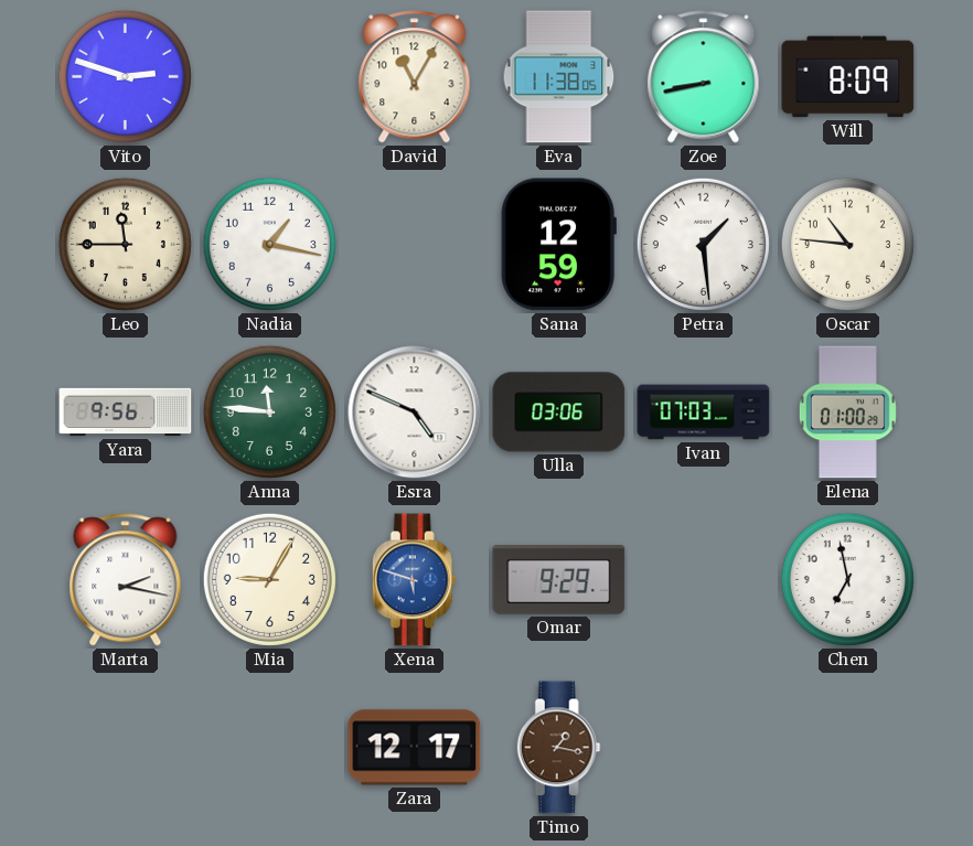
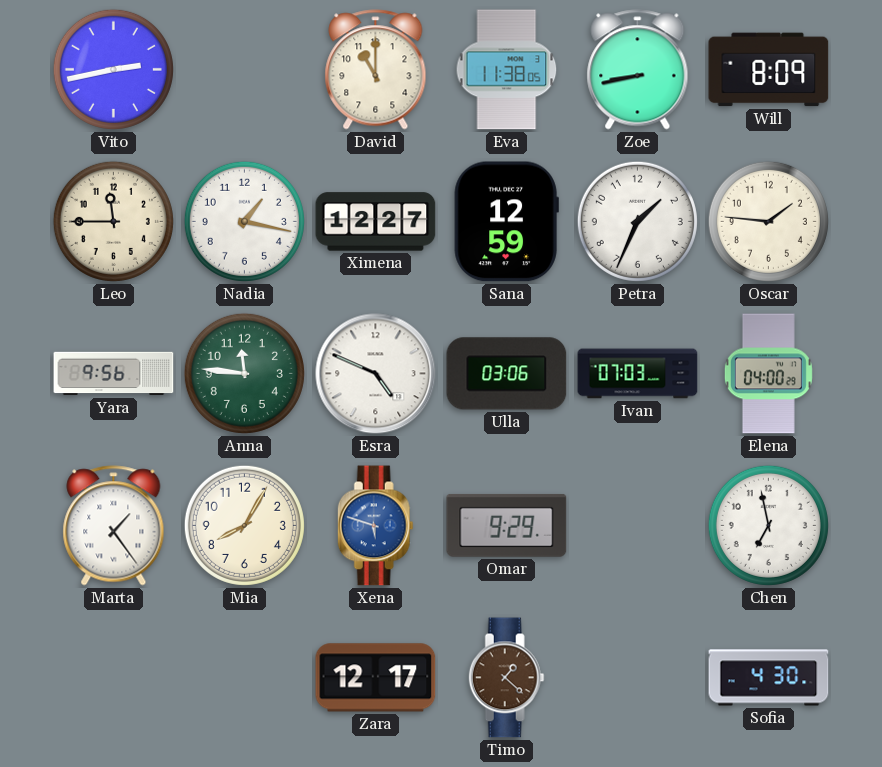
Vito: 2:48 -> 2:43
David: 11:05 -> 11:00
Ximena: none -> 12:27
Petra: 1:29 -> 1:34
Oscar: 10:46 -> 1:46
Elena: 01:00 -> 04:00
Marta: 2:17 -> 1:24
Mia: 9:05 -> 8:05
Timo: 1:17 -> 1:22
Sofia: none -> 4:30
